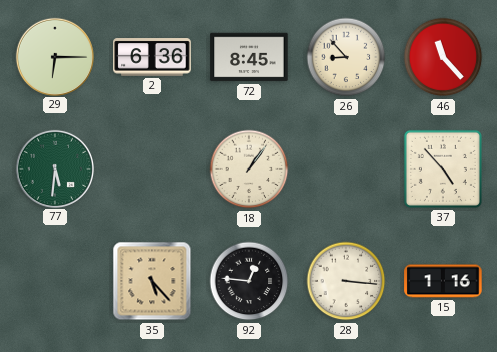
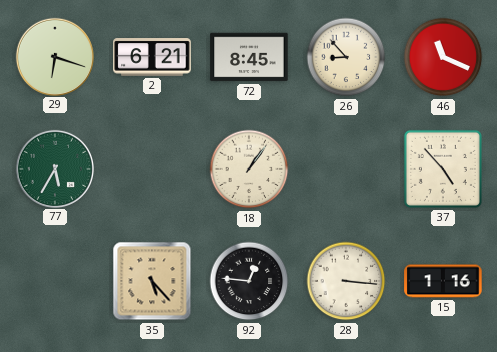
29: 6:15 -> 6:18
2: 6:36 -> 6:21
46: 11:23 -> 11:19
77: 5:31 -> 5:35
